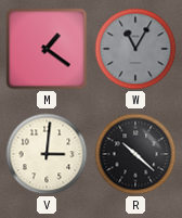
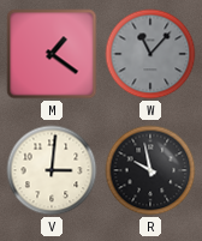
W: 11:05 -> 11:07
R: 10:22 -> 9:58
